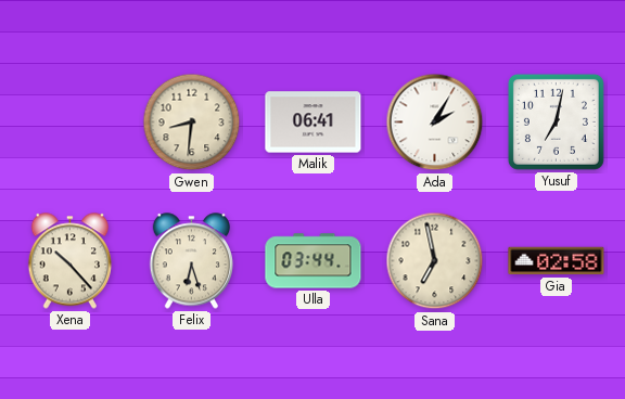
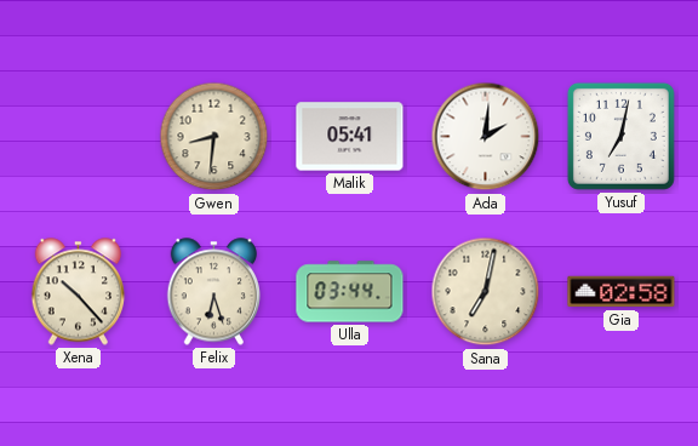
Malik: 06:41 -> 05:41
Ada: 2:05 -> 2:01
Sana: 6:58 -> 7:02
